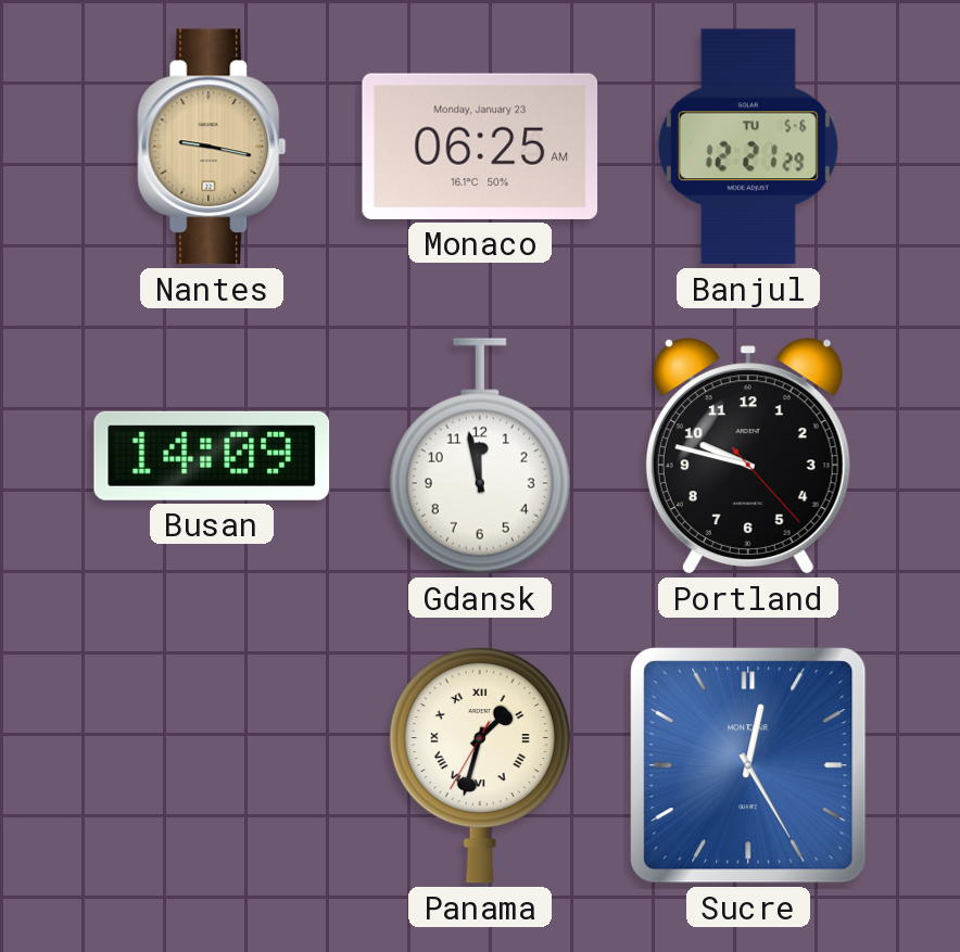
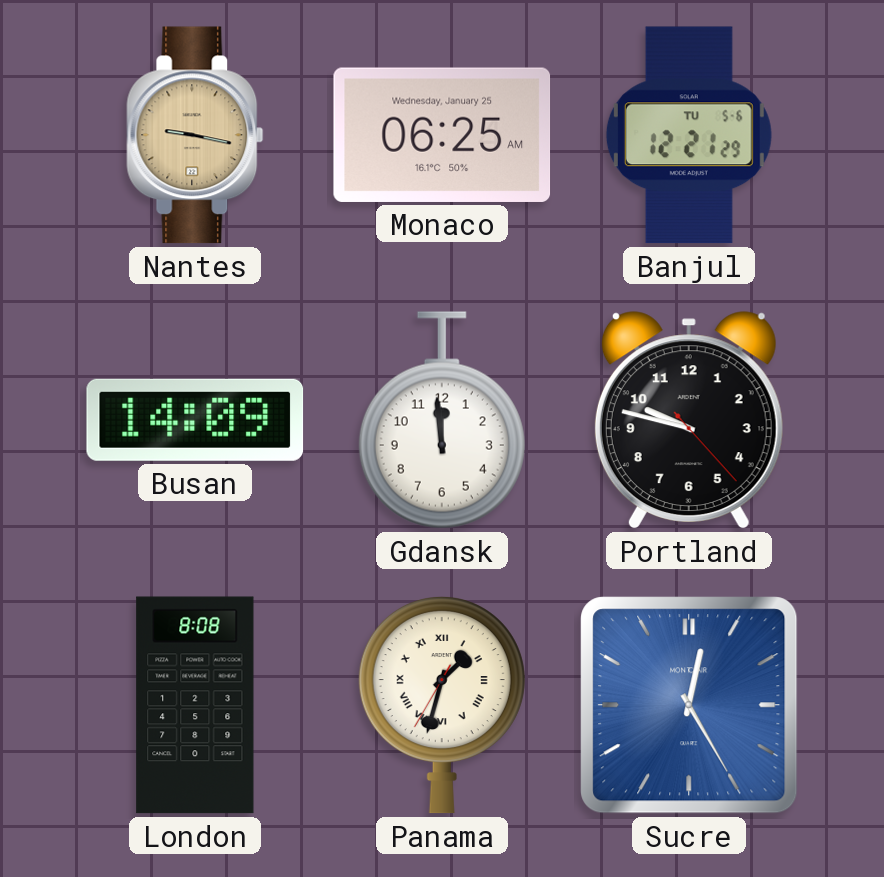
Monaco date: Monday, January 23 -> Wednesday, January 25
Gdansk: 11:58 -> 11:59
London: none -> 8:08
